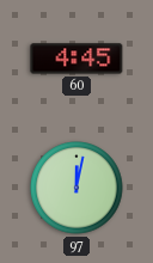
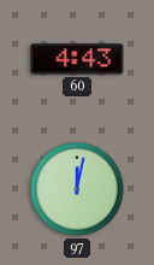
60: 4:45 -> 4:43
